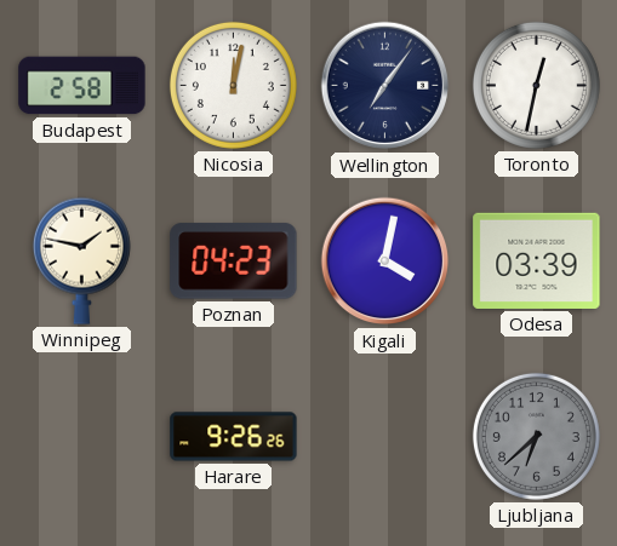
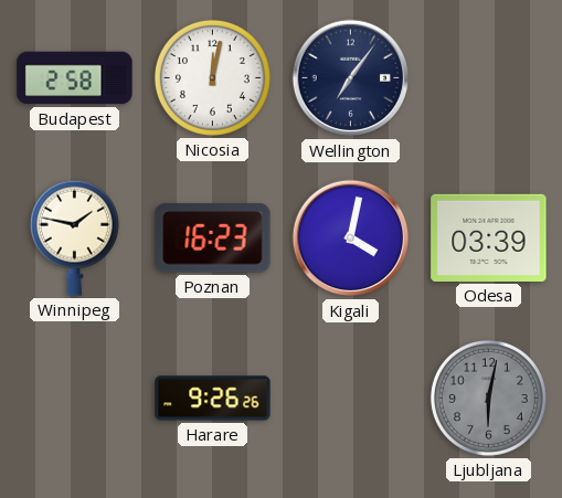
Toronto: 12:32 -> none
Poznan: 04:23 -> 16:23
Ljubljana: 6:38 -> 6:02
